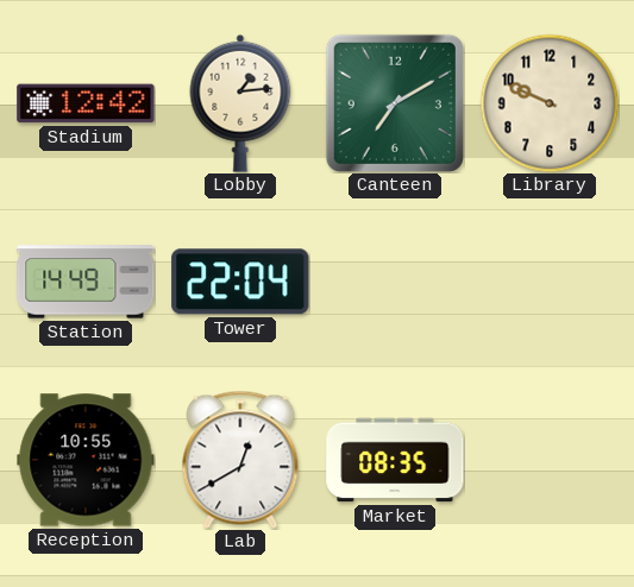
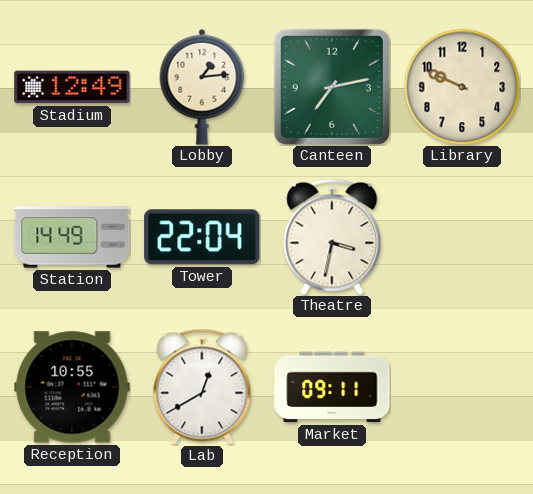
Stadium: 12:42 -> 12:49
Canteen: 7:10 -> 7:13
Theatre: none -> 3:32
Market: 08:35 -> 09:11
